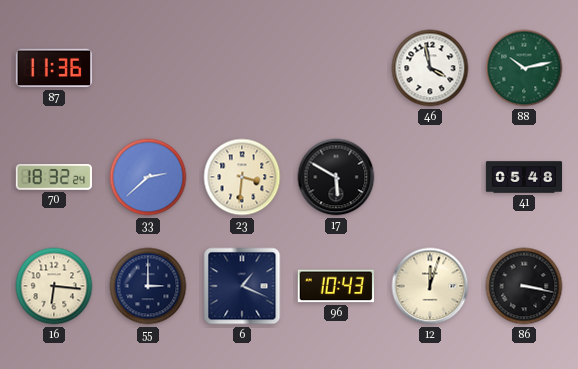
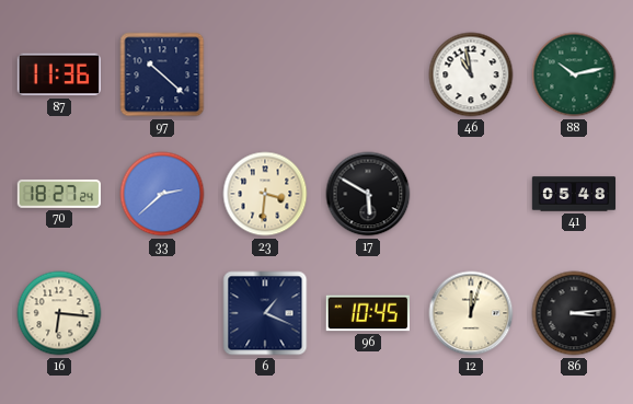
97: none -> 10:22
46: 3:58 -> 10:58
70: 18:32 -> 18:27
55: 3:00 -> none
96: 10:43 -> 10:45
86: 3:17 -> 3:14
